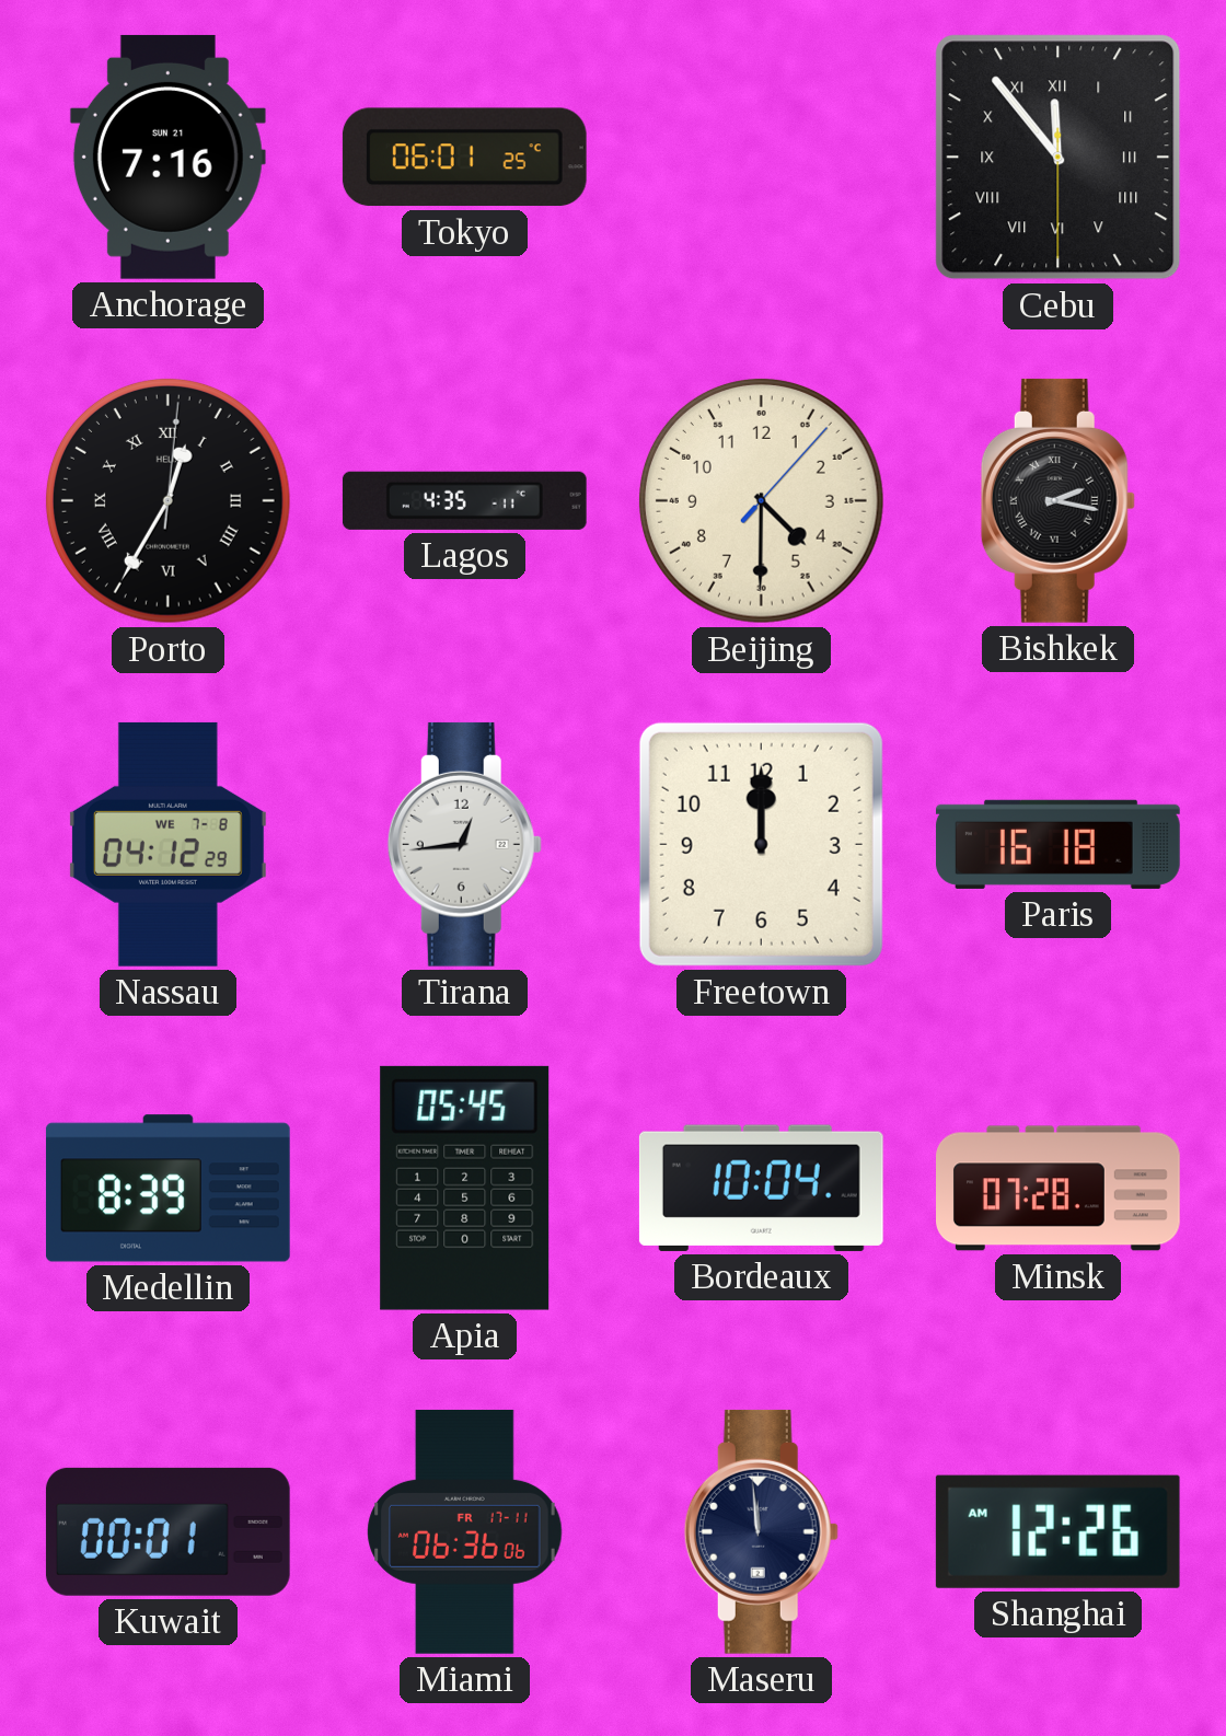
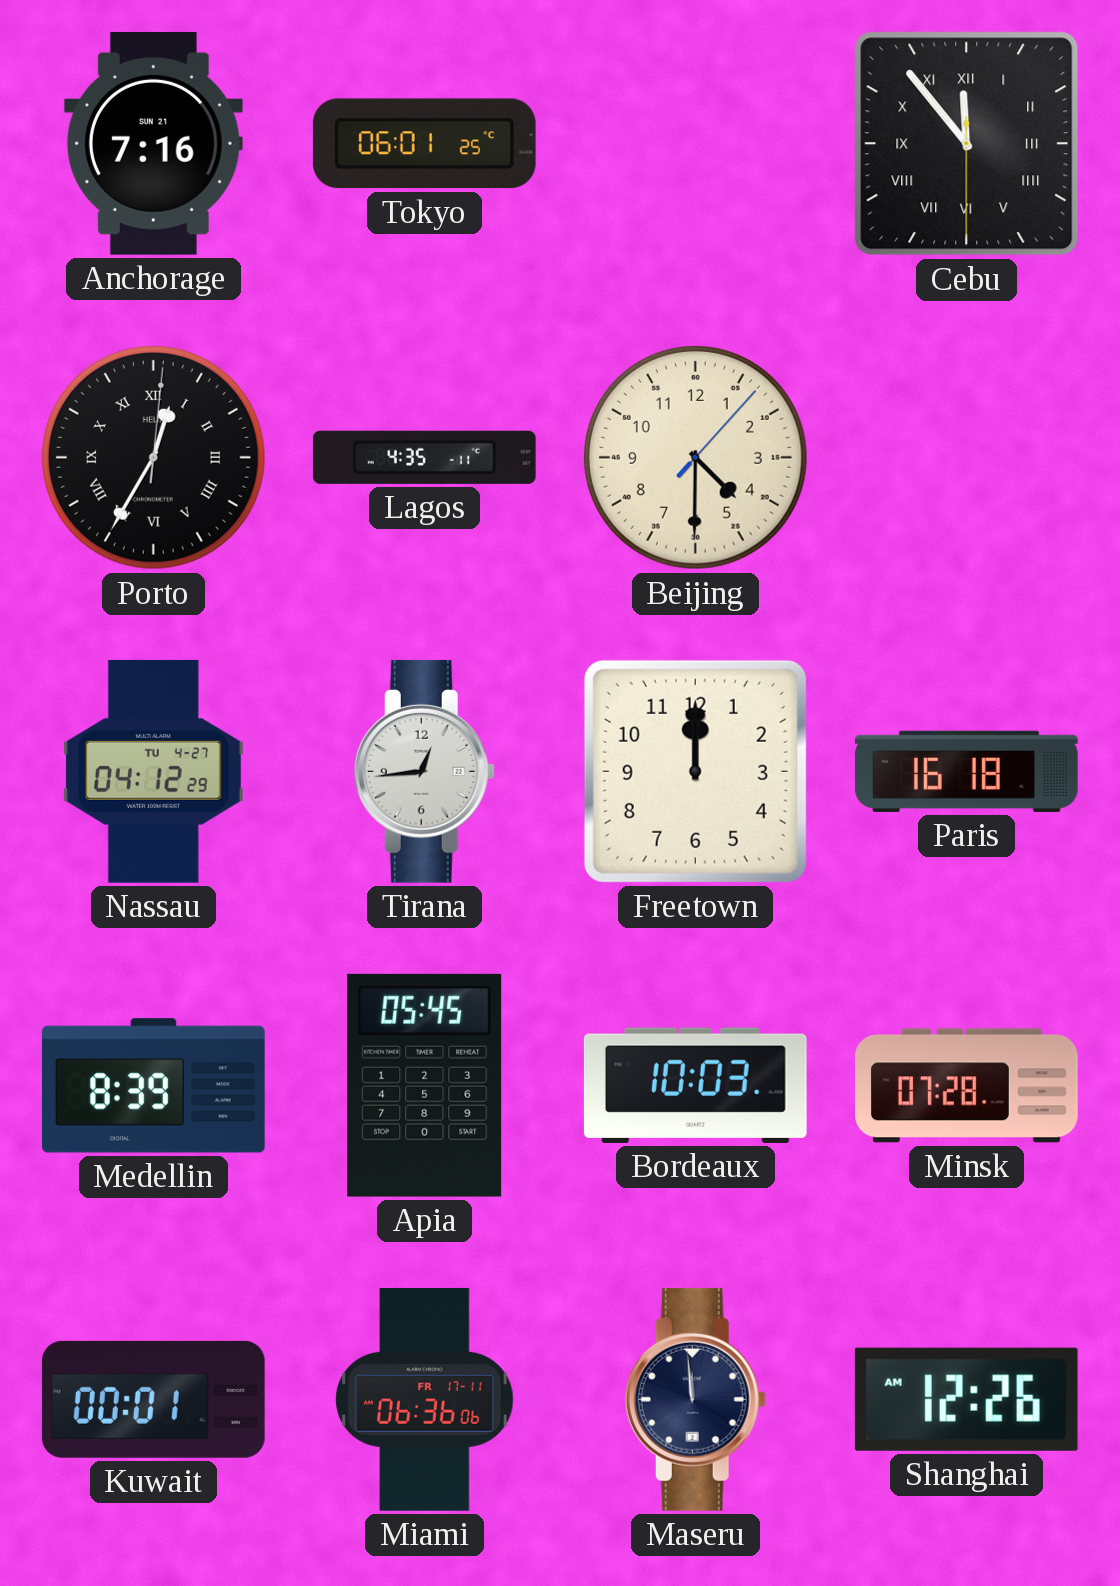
Bishkek: 2:17 -> none
Nassau date: WE 7-8 -> TU 4-27
Bordeaux: 10:04 -> 10:03
